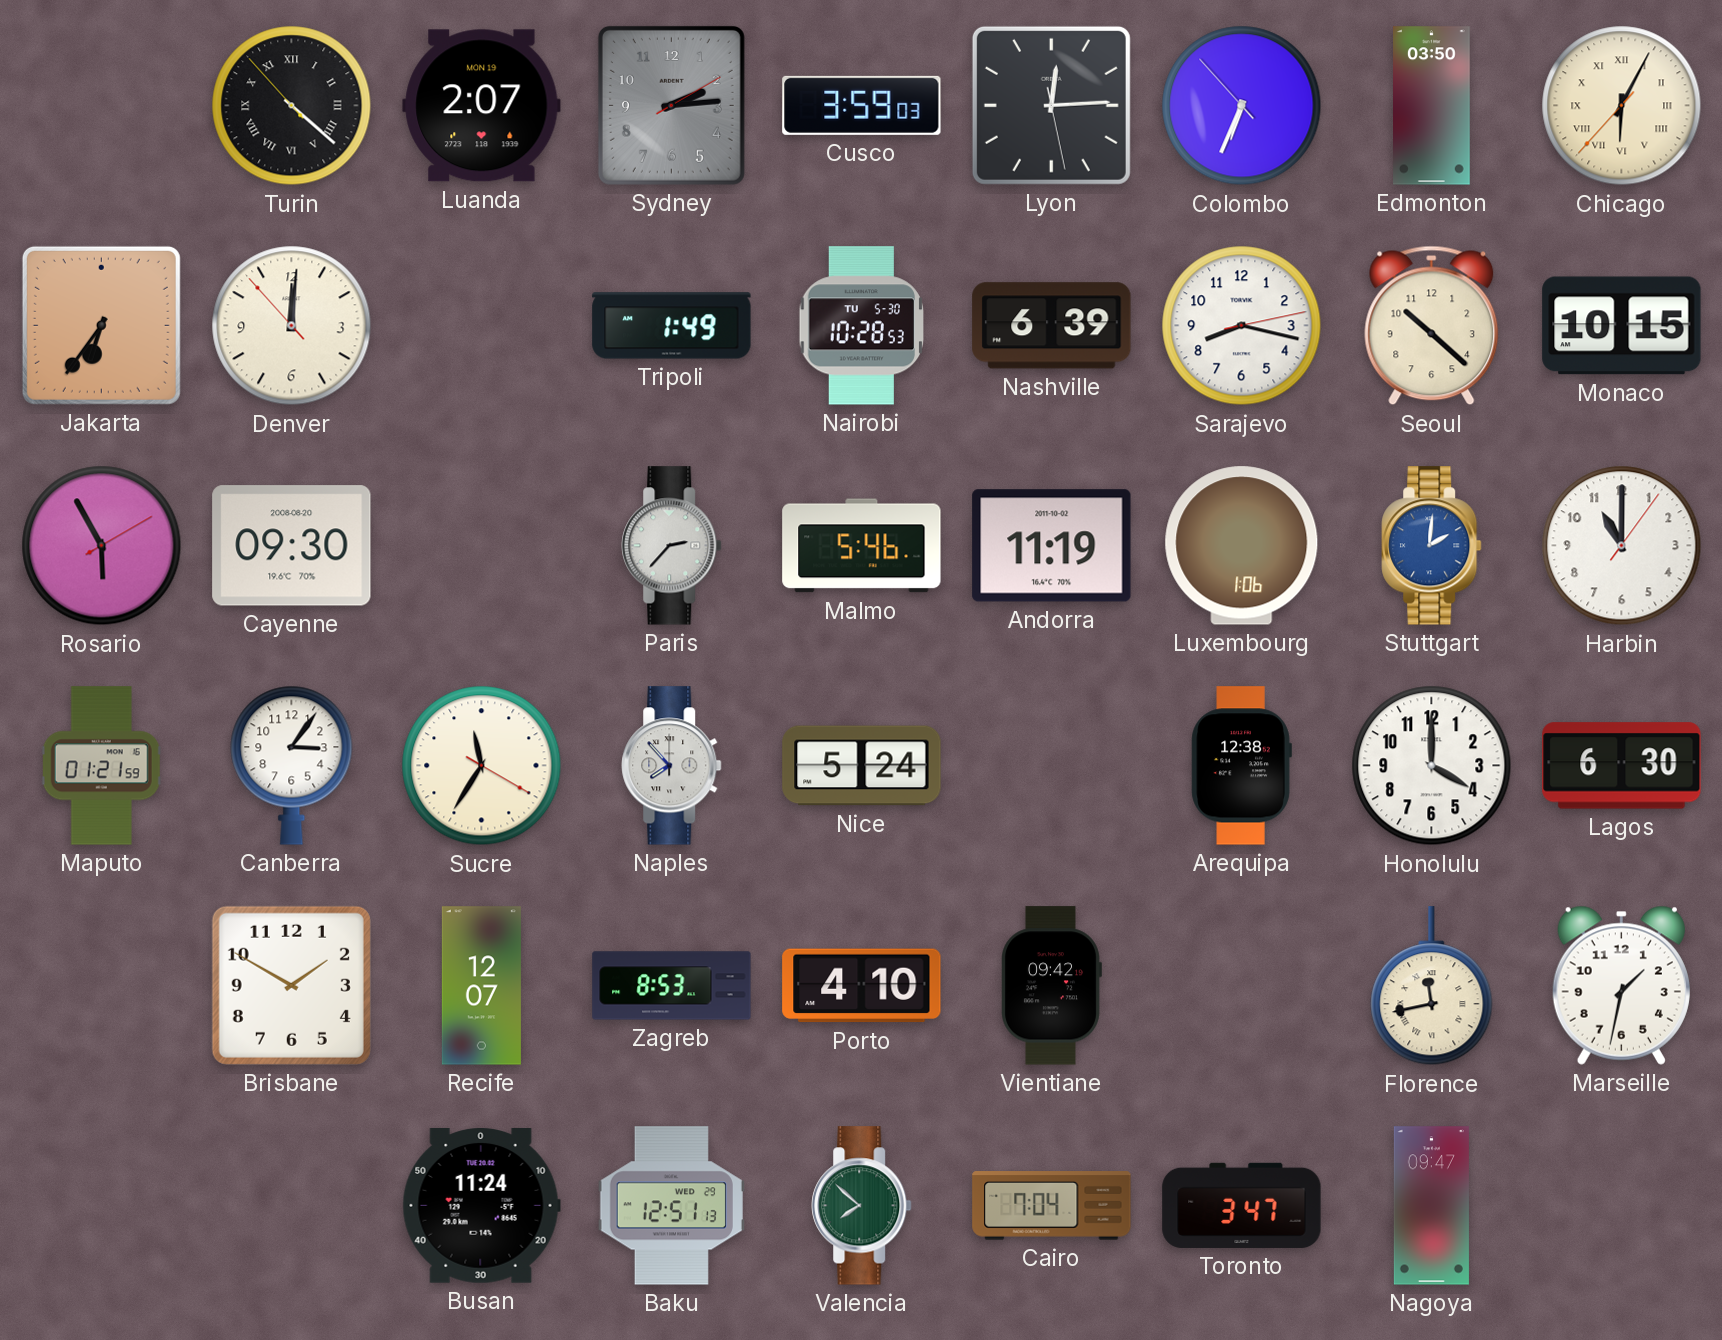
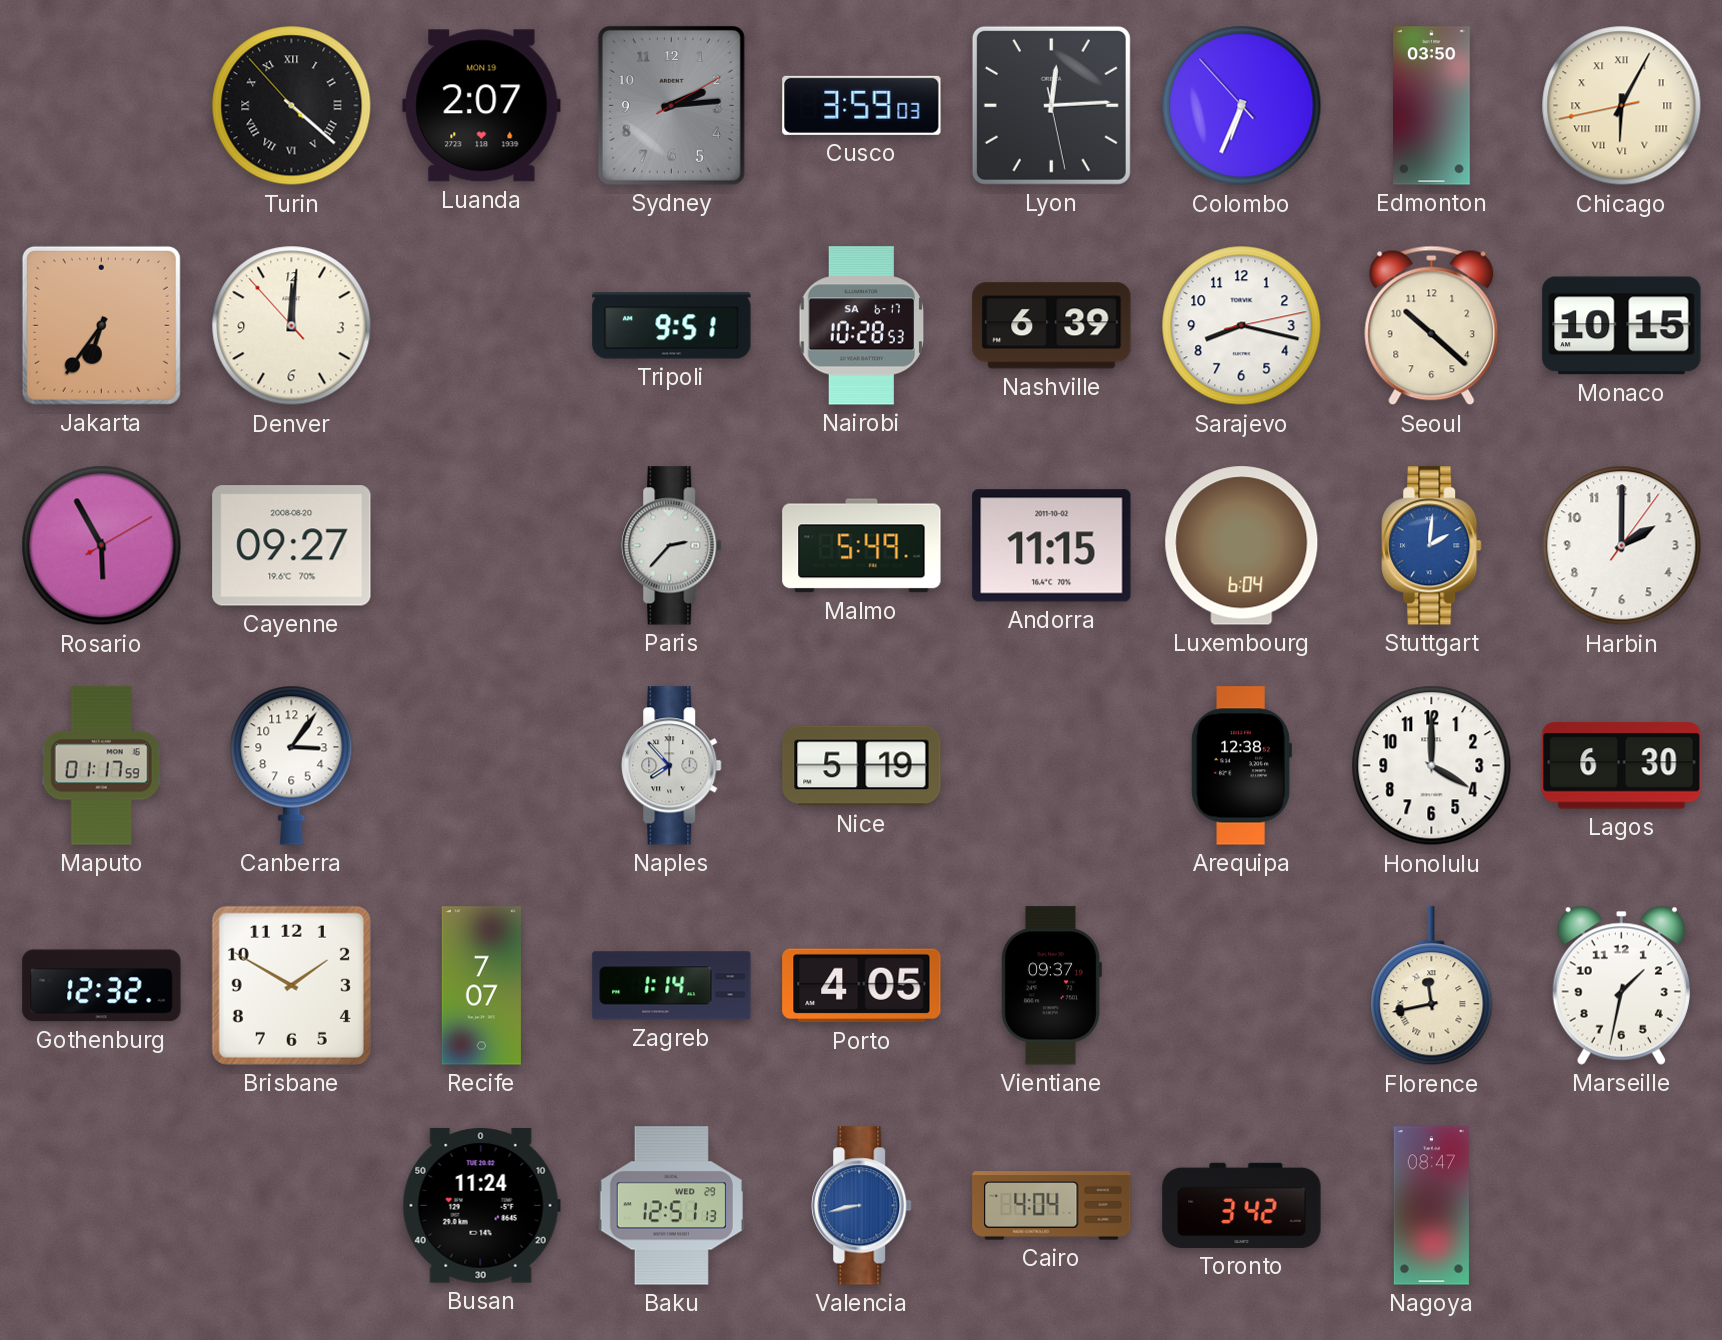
Chicago: 6:04:37 -> 6:04:43
Tripoli: 1:49 -> 9:51
Nairobi date: TU 5-30 -> SA 6-17
Cayenne: 09:30 -> 09:27
Malmo: 5:46 -> 5:49
Andorra: 11:19 -> 11:15
Luxembourg: 1:06 -> 6:04
Harbin: 11:00 -> 2:00
Maputo: 01:21 -> 01:17
Sucre: 11:35 -> none
Nice: 5:24 -> 5:19
Gothenburg: none -> 12:32
Recife: 12:07 -> 7:07
Zagreb: 8:53 -> 1:14
Porto: 4:10 -> 4:05
Vientiane: 09:42 -> 09:37
Valencia: 7:52 -> 8:43
Valencia dial: green -> blue
Cairo: 7:04 -> 4:04
Toronto: 3:47 -> 3:42
Nagoya: 09:47 -> 08:47
